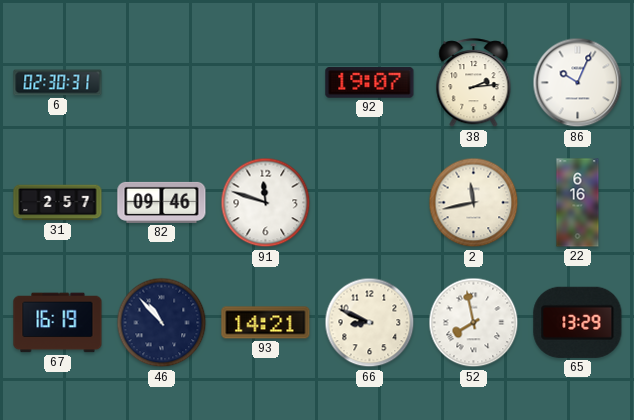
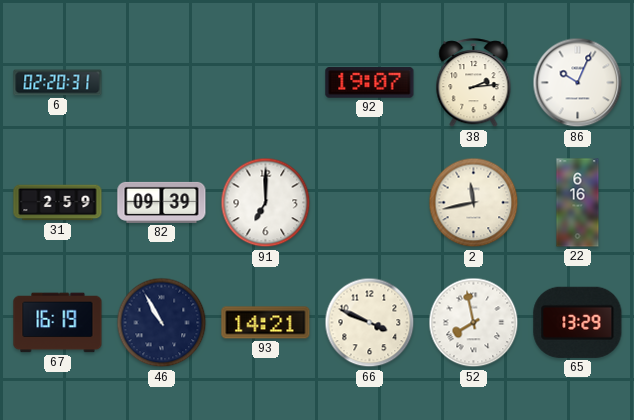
6: 02:30 -> 02:20
31: 2:57 -> 2:59
82: 09:46 -> 09:39
91: 11:48 -> 7:00
46: 10:53 -> 10:55
66: 8:49 -> 3:49
